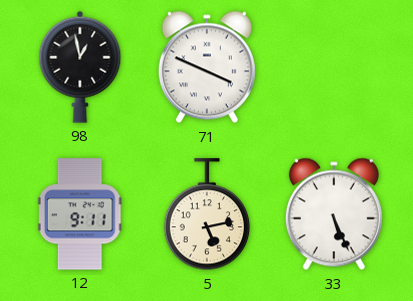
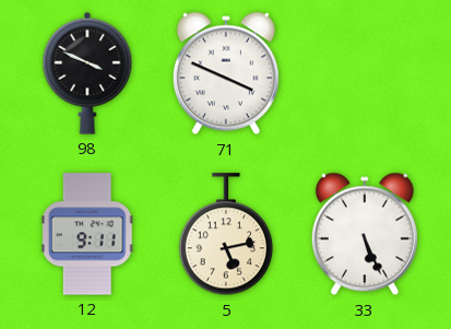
98: 12:58 -> 3:49
